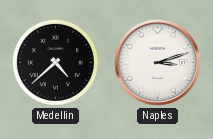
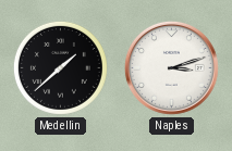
Medellin: 4:38 -> 1:38
